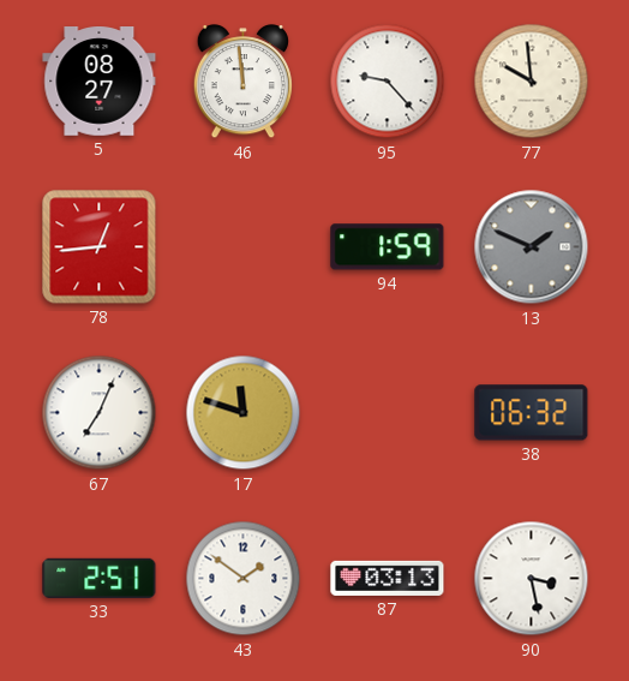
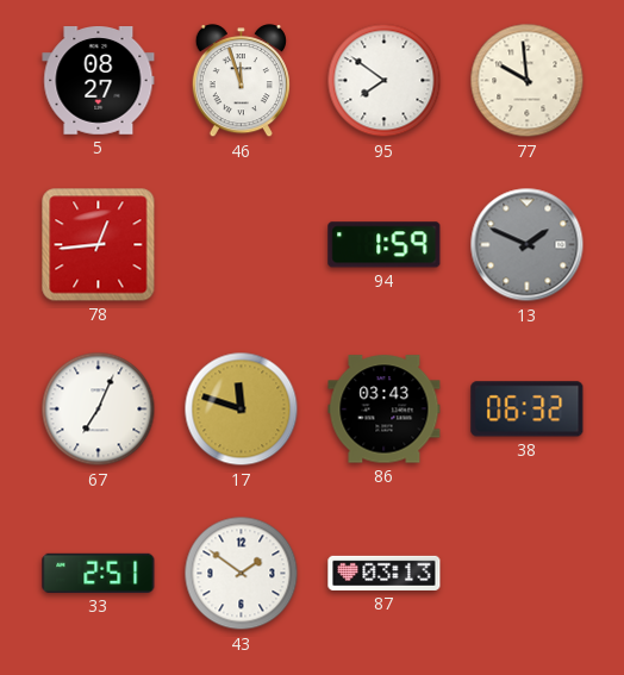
46: 11:59 -> 11:57
95: 9:23 -> 7:51
86: none -> 03:43
90: 3:28 -> none
